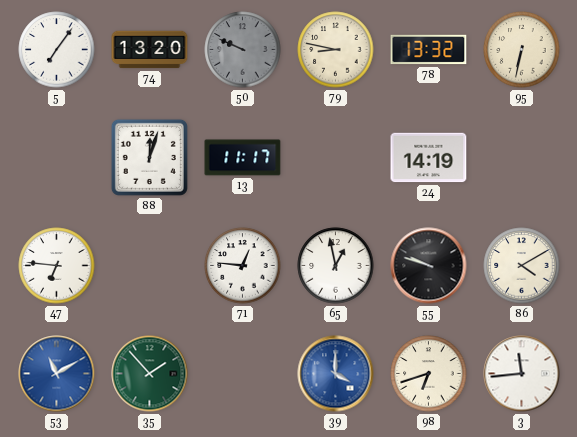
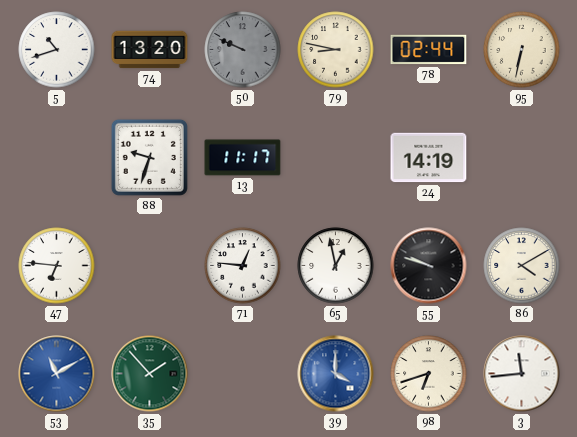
5: 7:06 -> 10:42
78: 13:32 -> 02:44
88: 12:03 -> 9:33
